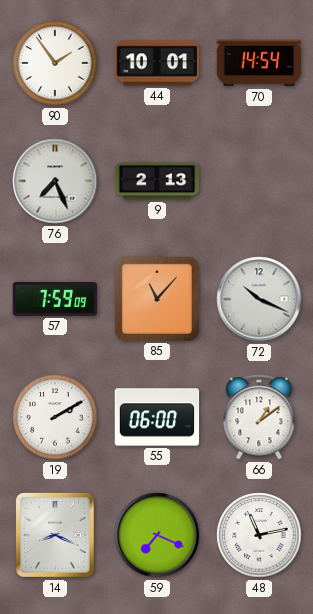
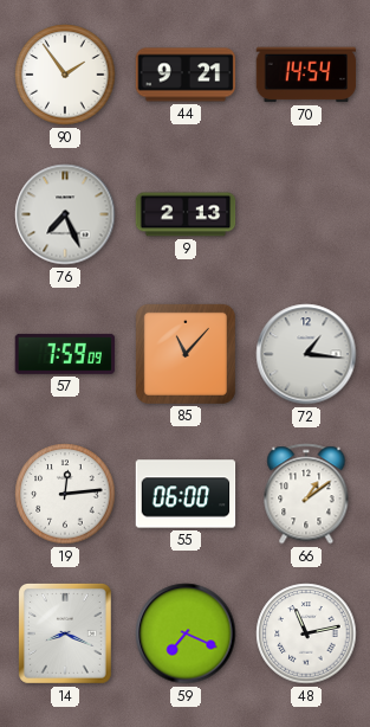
44: 10:01 -> 9:21
72: 10:19 -> 1:16
19: 2:10 -> 12:14
